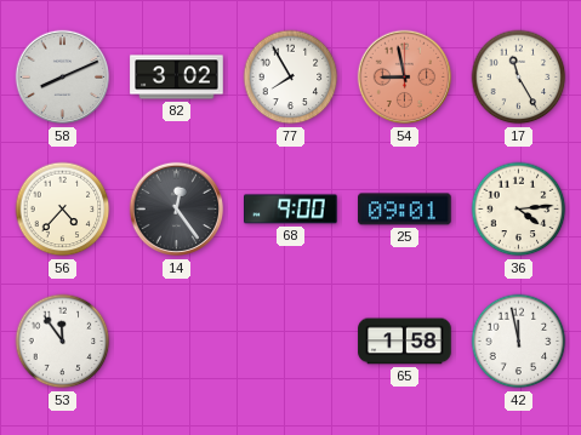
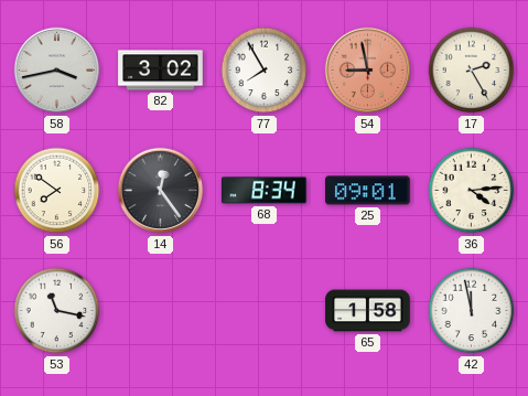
58: 8:11 -> 3:43
17: 11:25 -> 2:25
56: 4:37 -> 7:51
68: 9:00 -> 8:34
53: 11:54 -> 11:17
